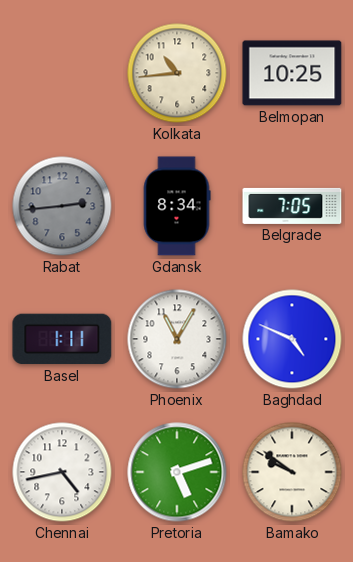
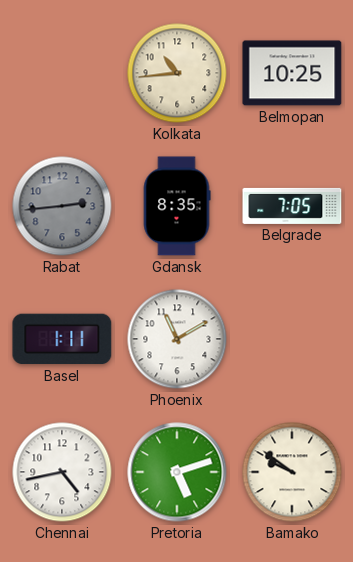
Gdansk: 8:34 -> 8:35
Phoenix: 11:05 -> 11:10
Baghdad: 4:49 -> none
